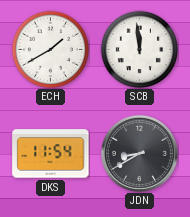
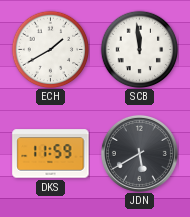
DKS: 11:54 -> 11:59
JDN: 8:40 -> 5:40
